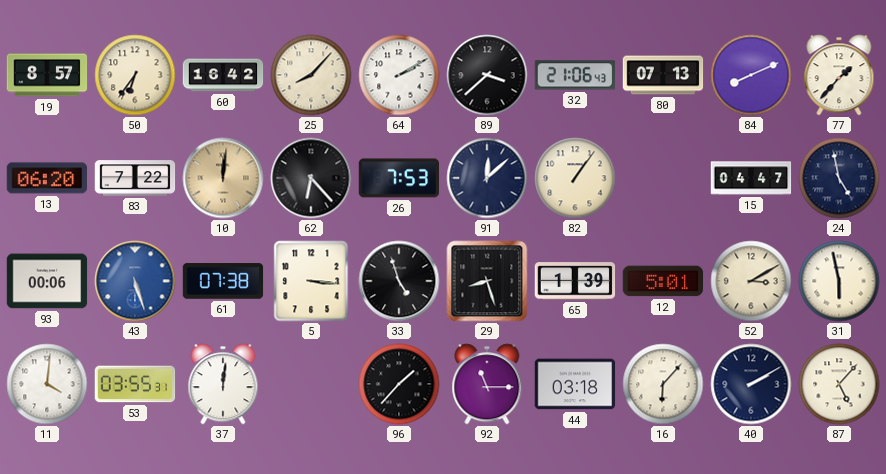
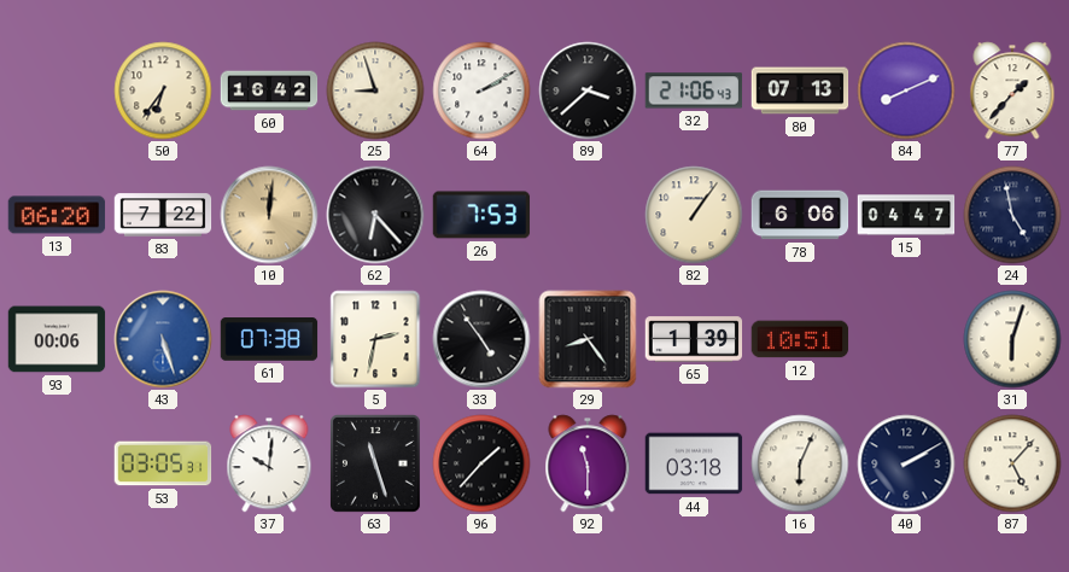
19: 8:57 -> none
25: 8:07 -> 8:57
91: 12:08 -> none
78: none -> 6:06
5: 3:16 -> 2:32
33: 4:57 -> 4:54
29: 8:27 -> 8:24
12: 5:01 -> 10:51
52: 3:10 -> none
31: 5:58 -> 6:03
11: 4:01 -> none
53: 03:55 -> 03:05
37: 12:01 -> 10:01
63: none -> 11:27
92: 11:15 -> 11:30
16: 6:07 -> 6:04
